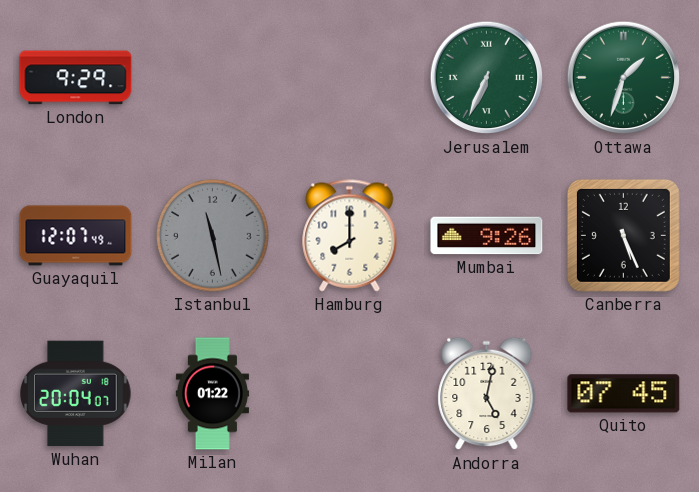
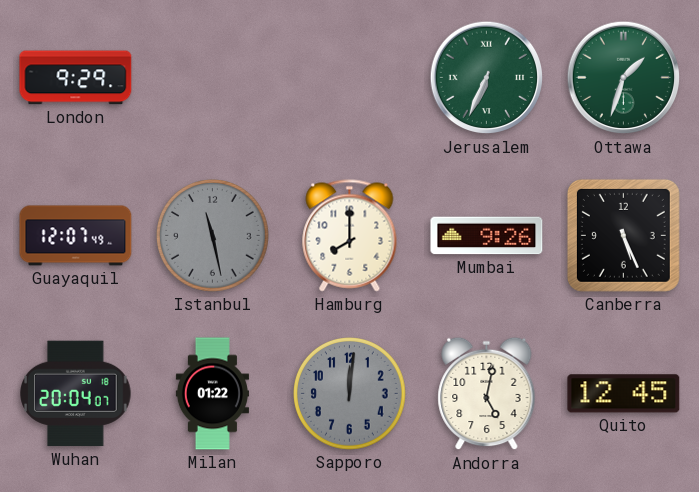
Sapporo: none -> 12:01
Quito: 07:45 -> 12:45
